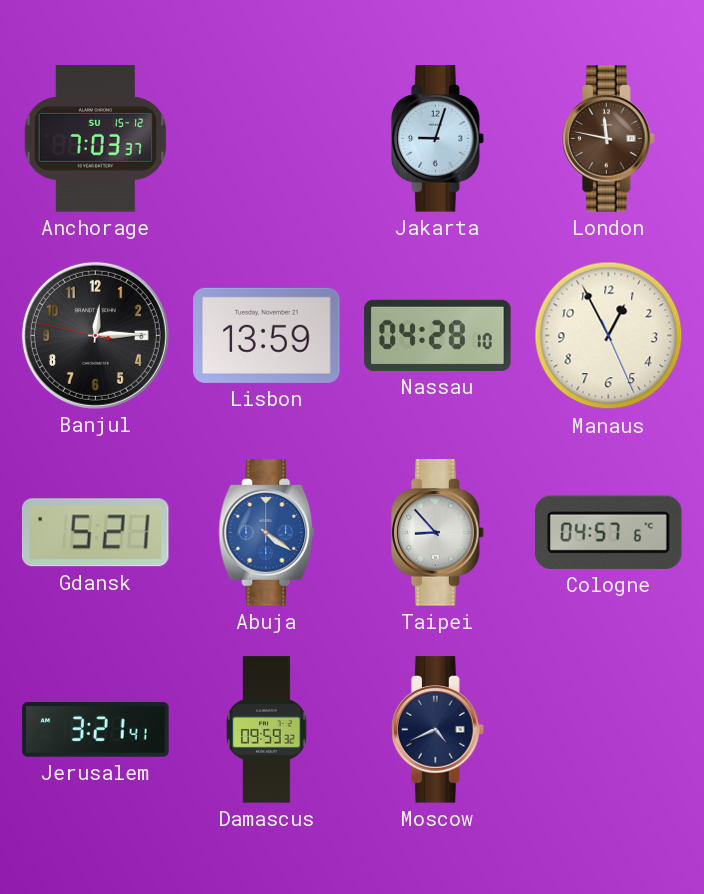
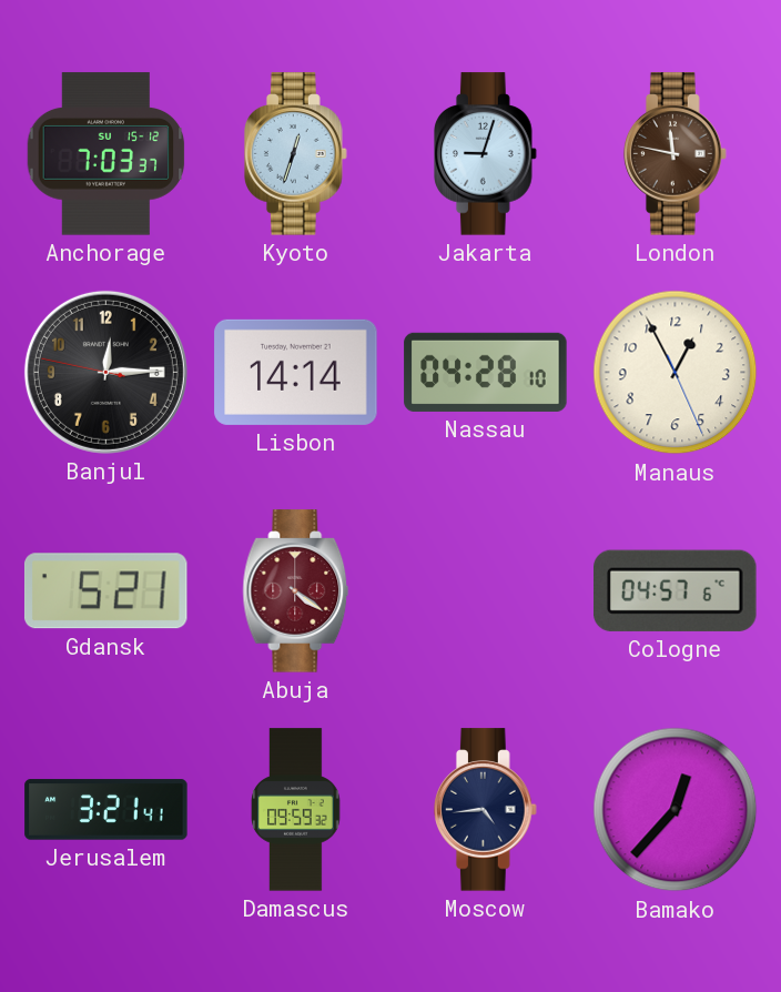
Kyoto: none -> 12:33
Lisbon: 13:59 -> 14:14
Abuja dial: blue -> burgundy
Taipei: 8:53 -> none
Moscow: 4:41 -> 4:44
Bamako: none -> 12:37
